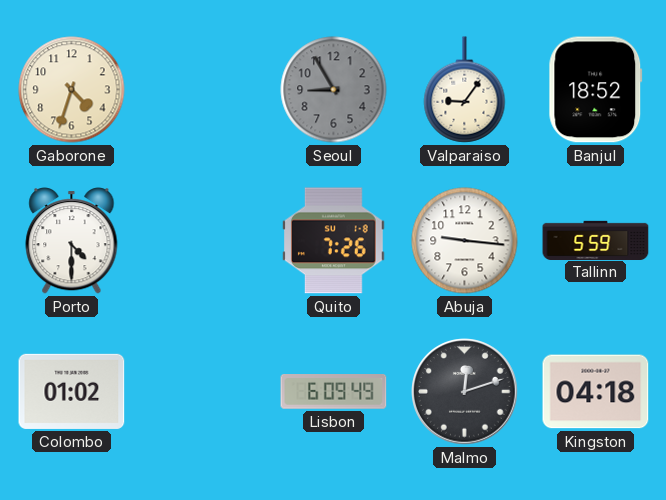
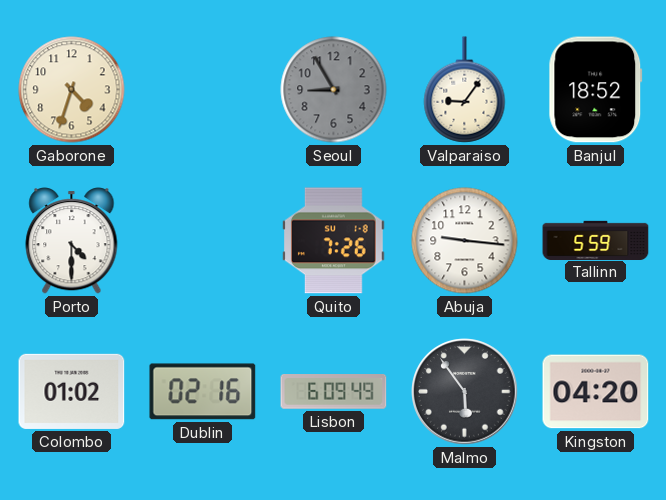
Dublin: none -> 02:16
Malmo: 12:12 -> 5:54
Kingston: 04:18 -> 04:20
